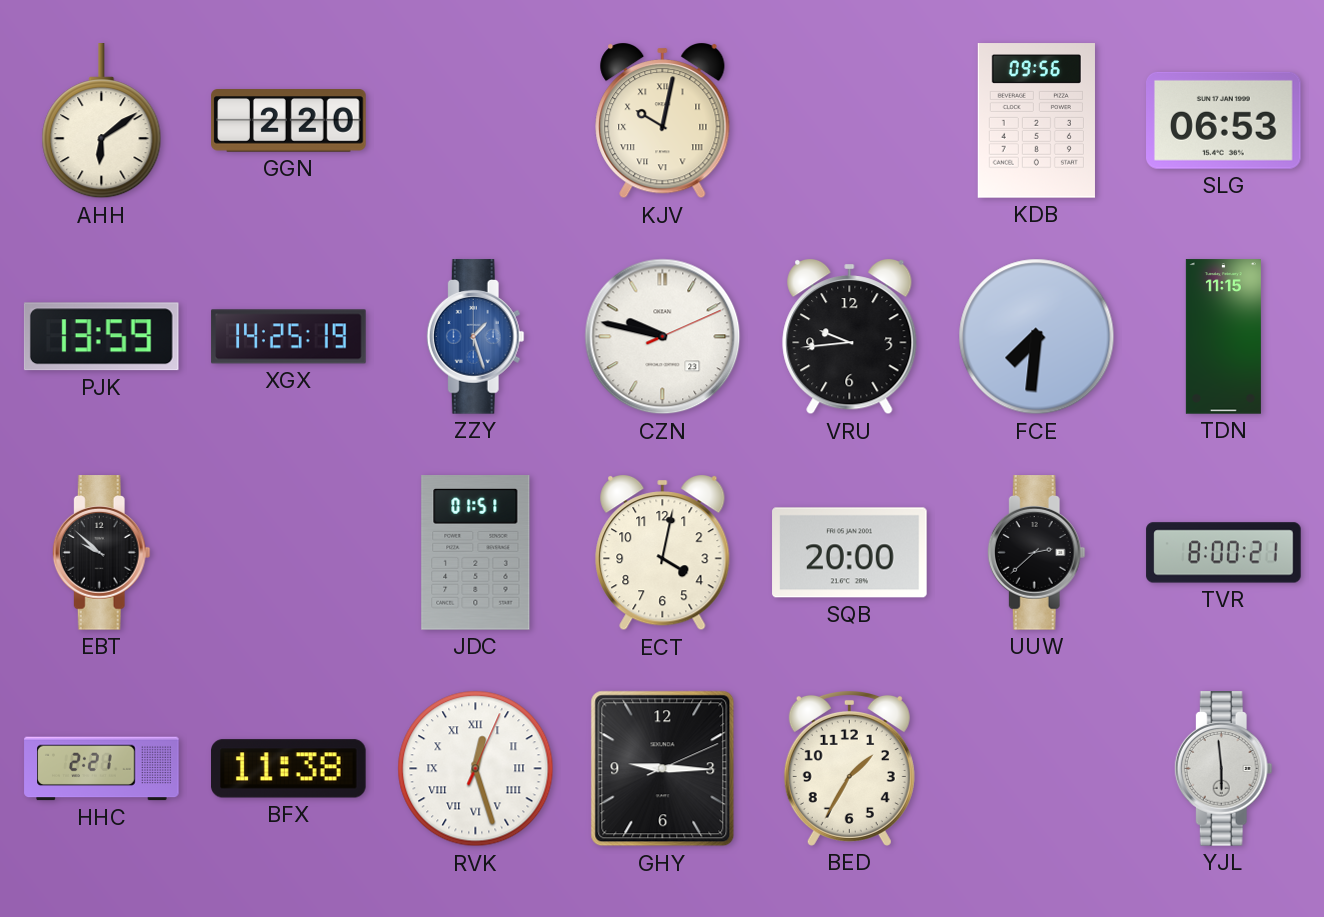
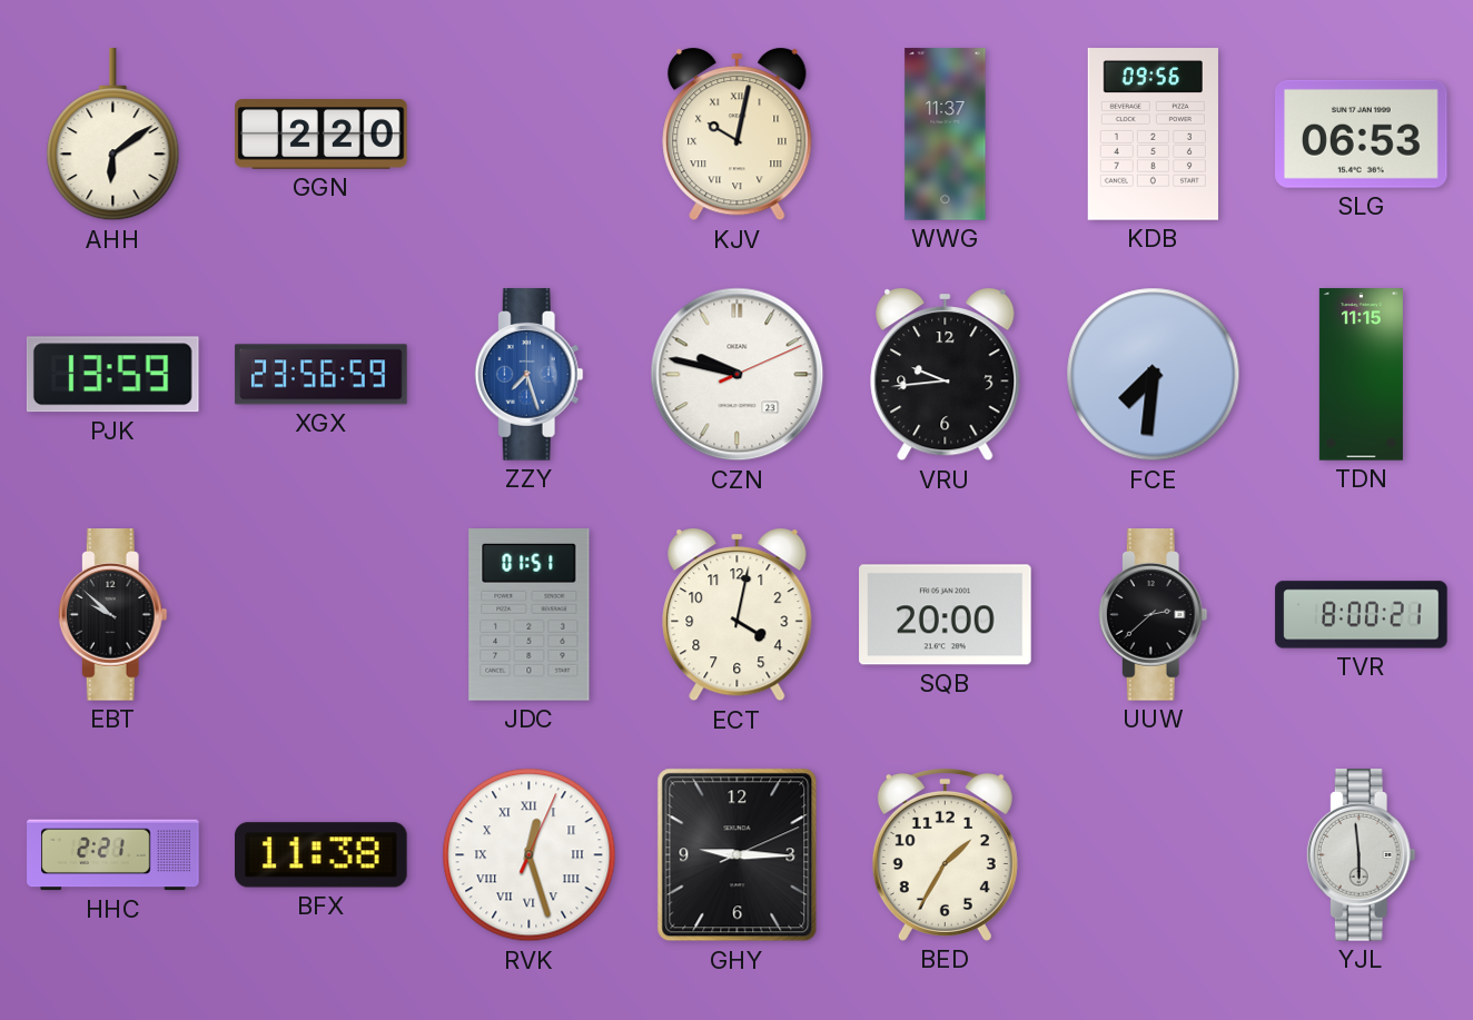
WWG: none -> 11:37
XGX: 14:25 -> 23:56
ZZY: 1:27 -> 7:27
